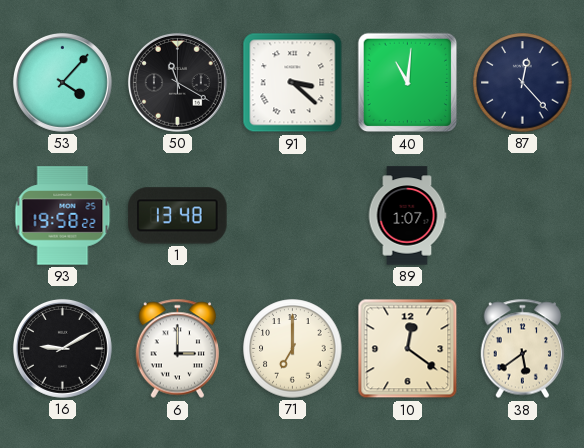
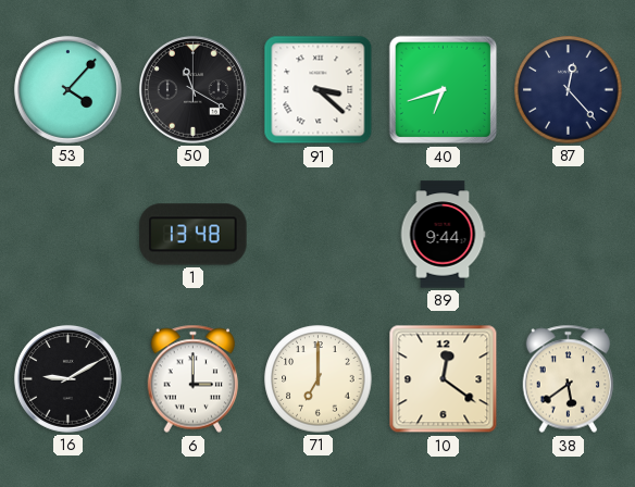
40: 11:01 -> 6:42
93: 19:58 -> none
89: 1:07 -> 9:44
